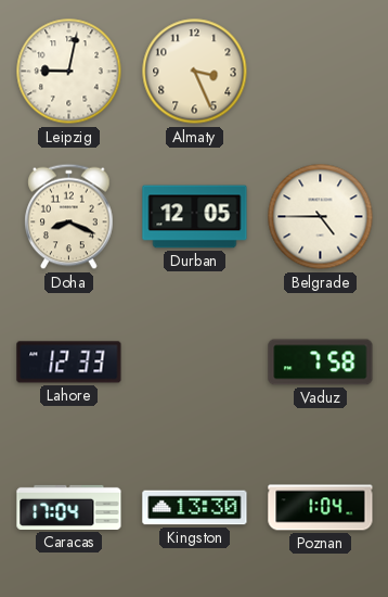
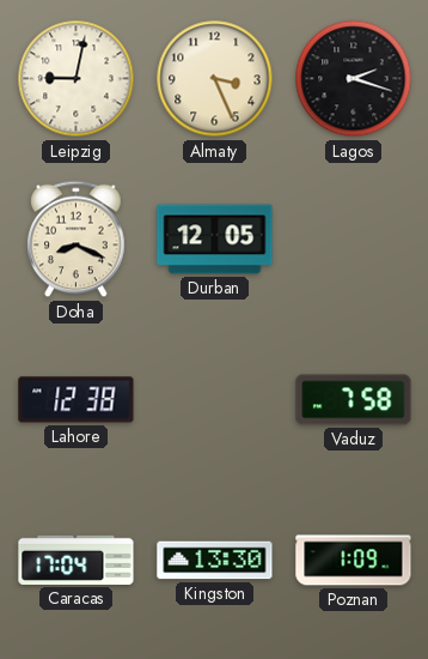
Lagos: none -> 2:18
Belgrade: 4:45 -> none
Lahore: 12:33 -> 12:38
Poznan: 1:04 -> 1:09
